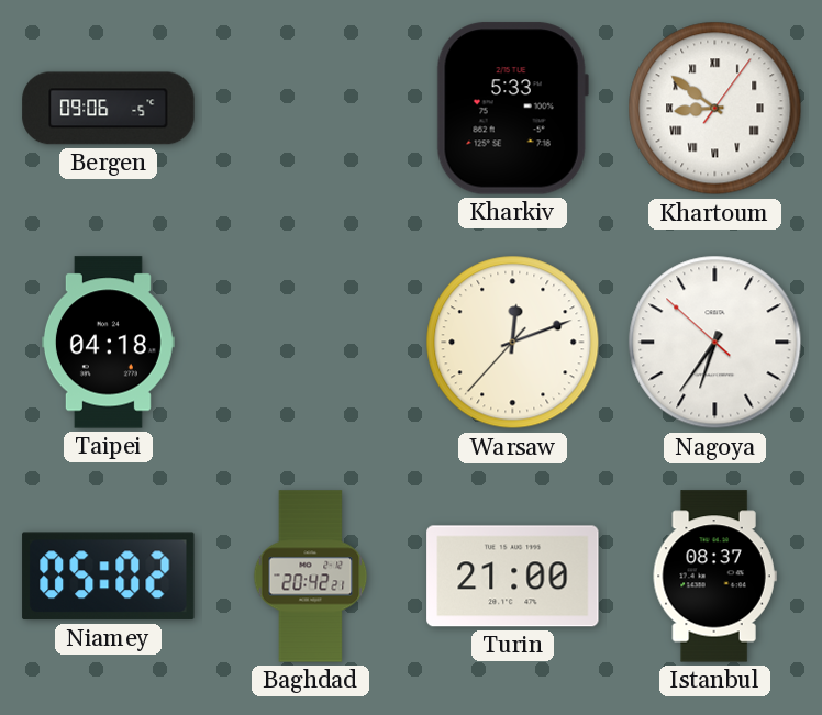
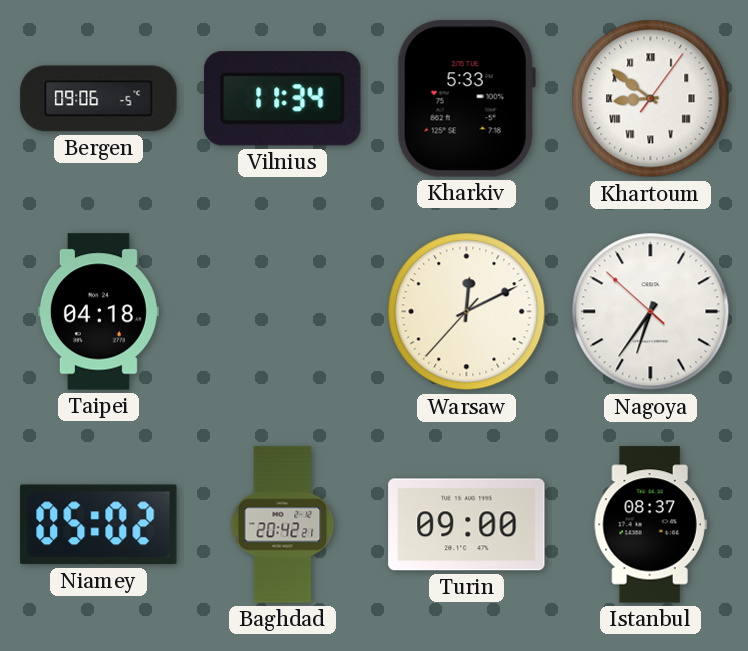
Vilnius: none -> 11:34
Warsaw: 12:11 -> 12:10
Turin: 21:00 -> 09:00
